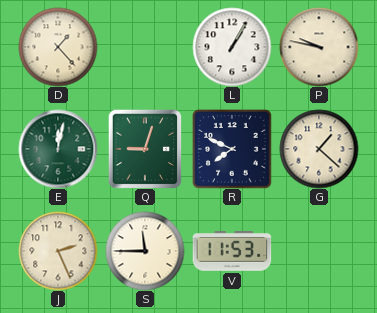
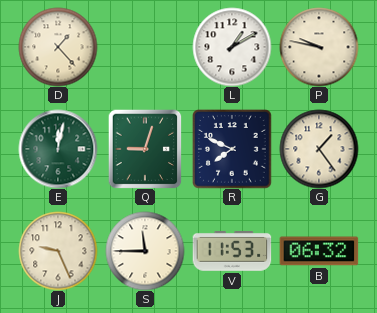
L: 1:05 -> 1:10
G: 1:22 -> 1:24
J: 2:26 -> 9:26
B: none -> 06:32
